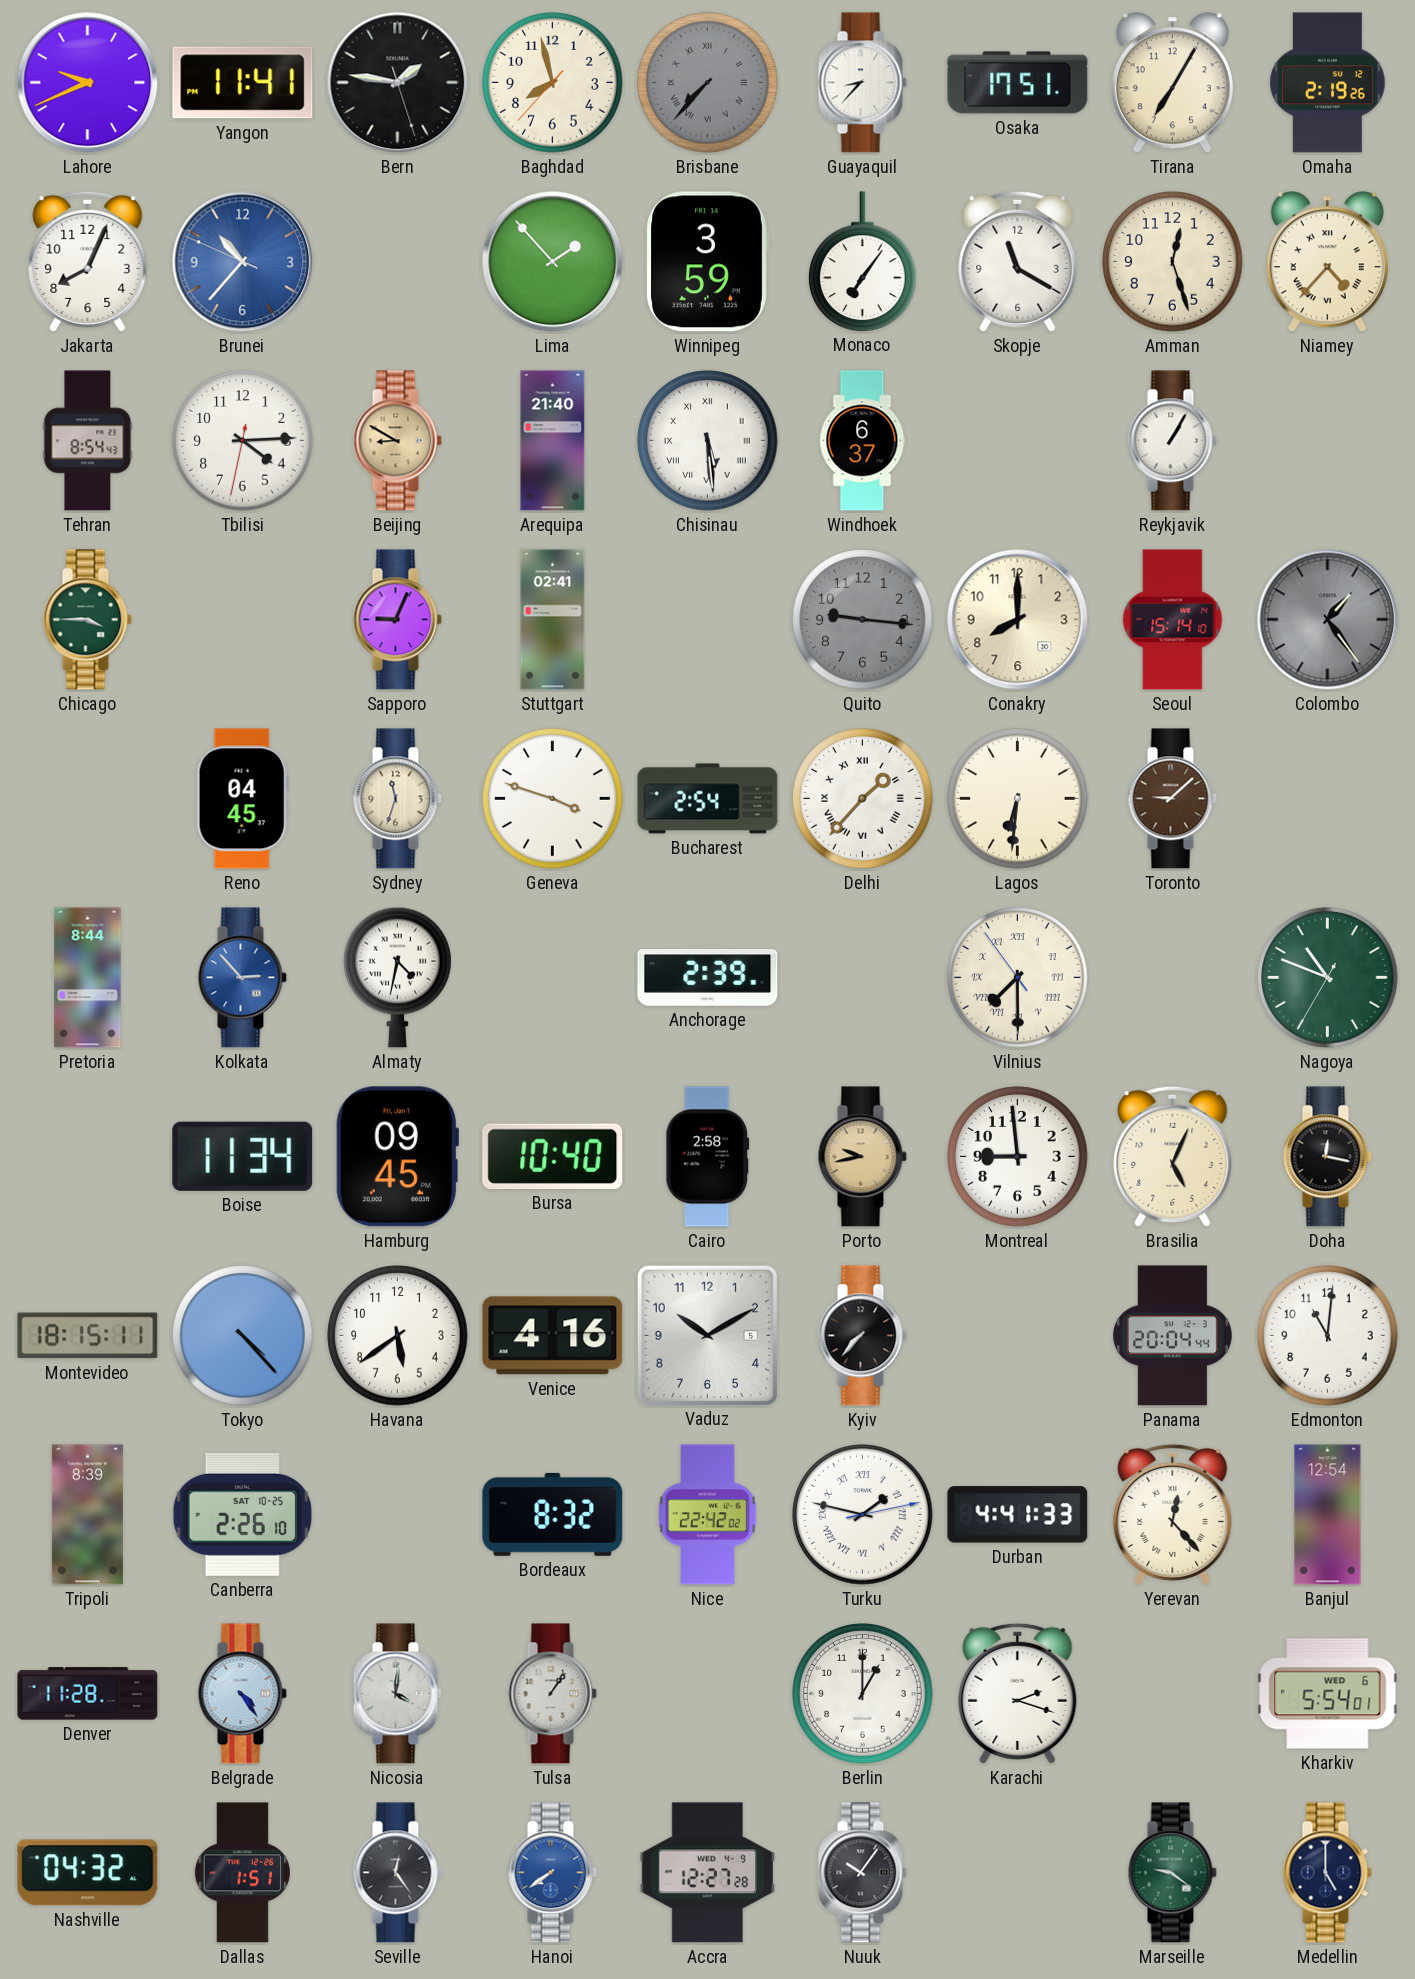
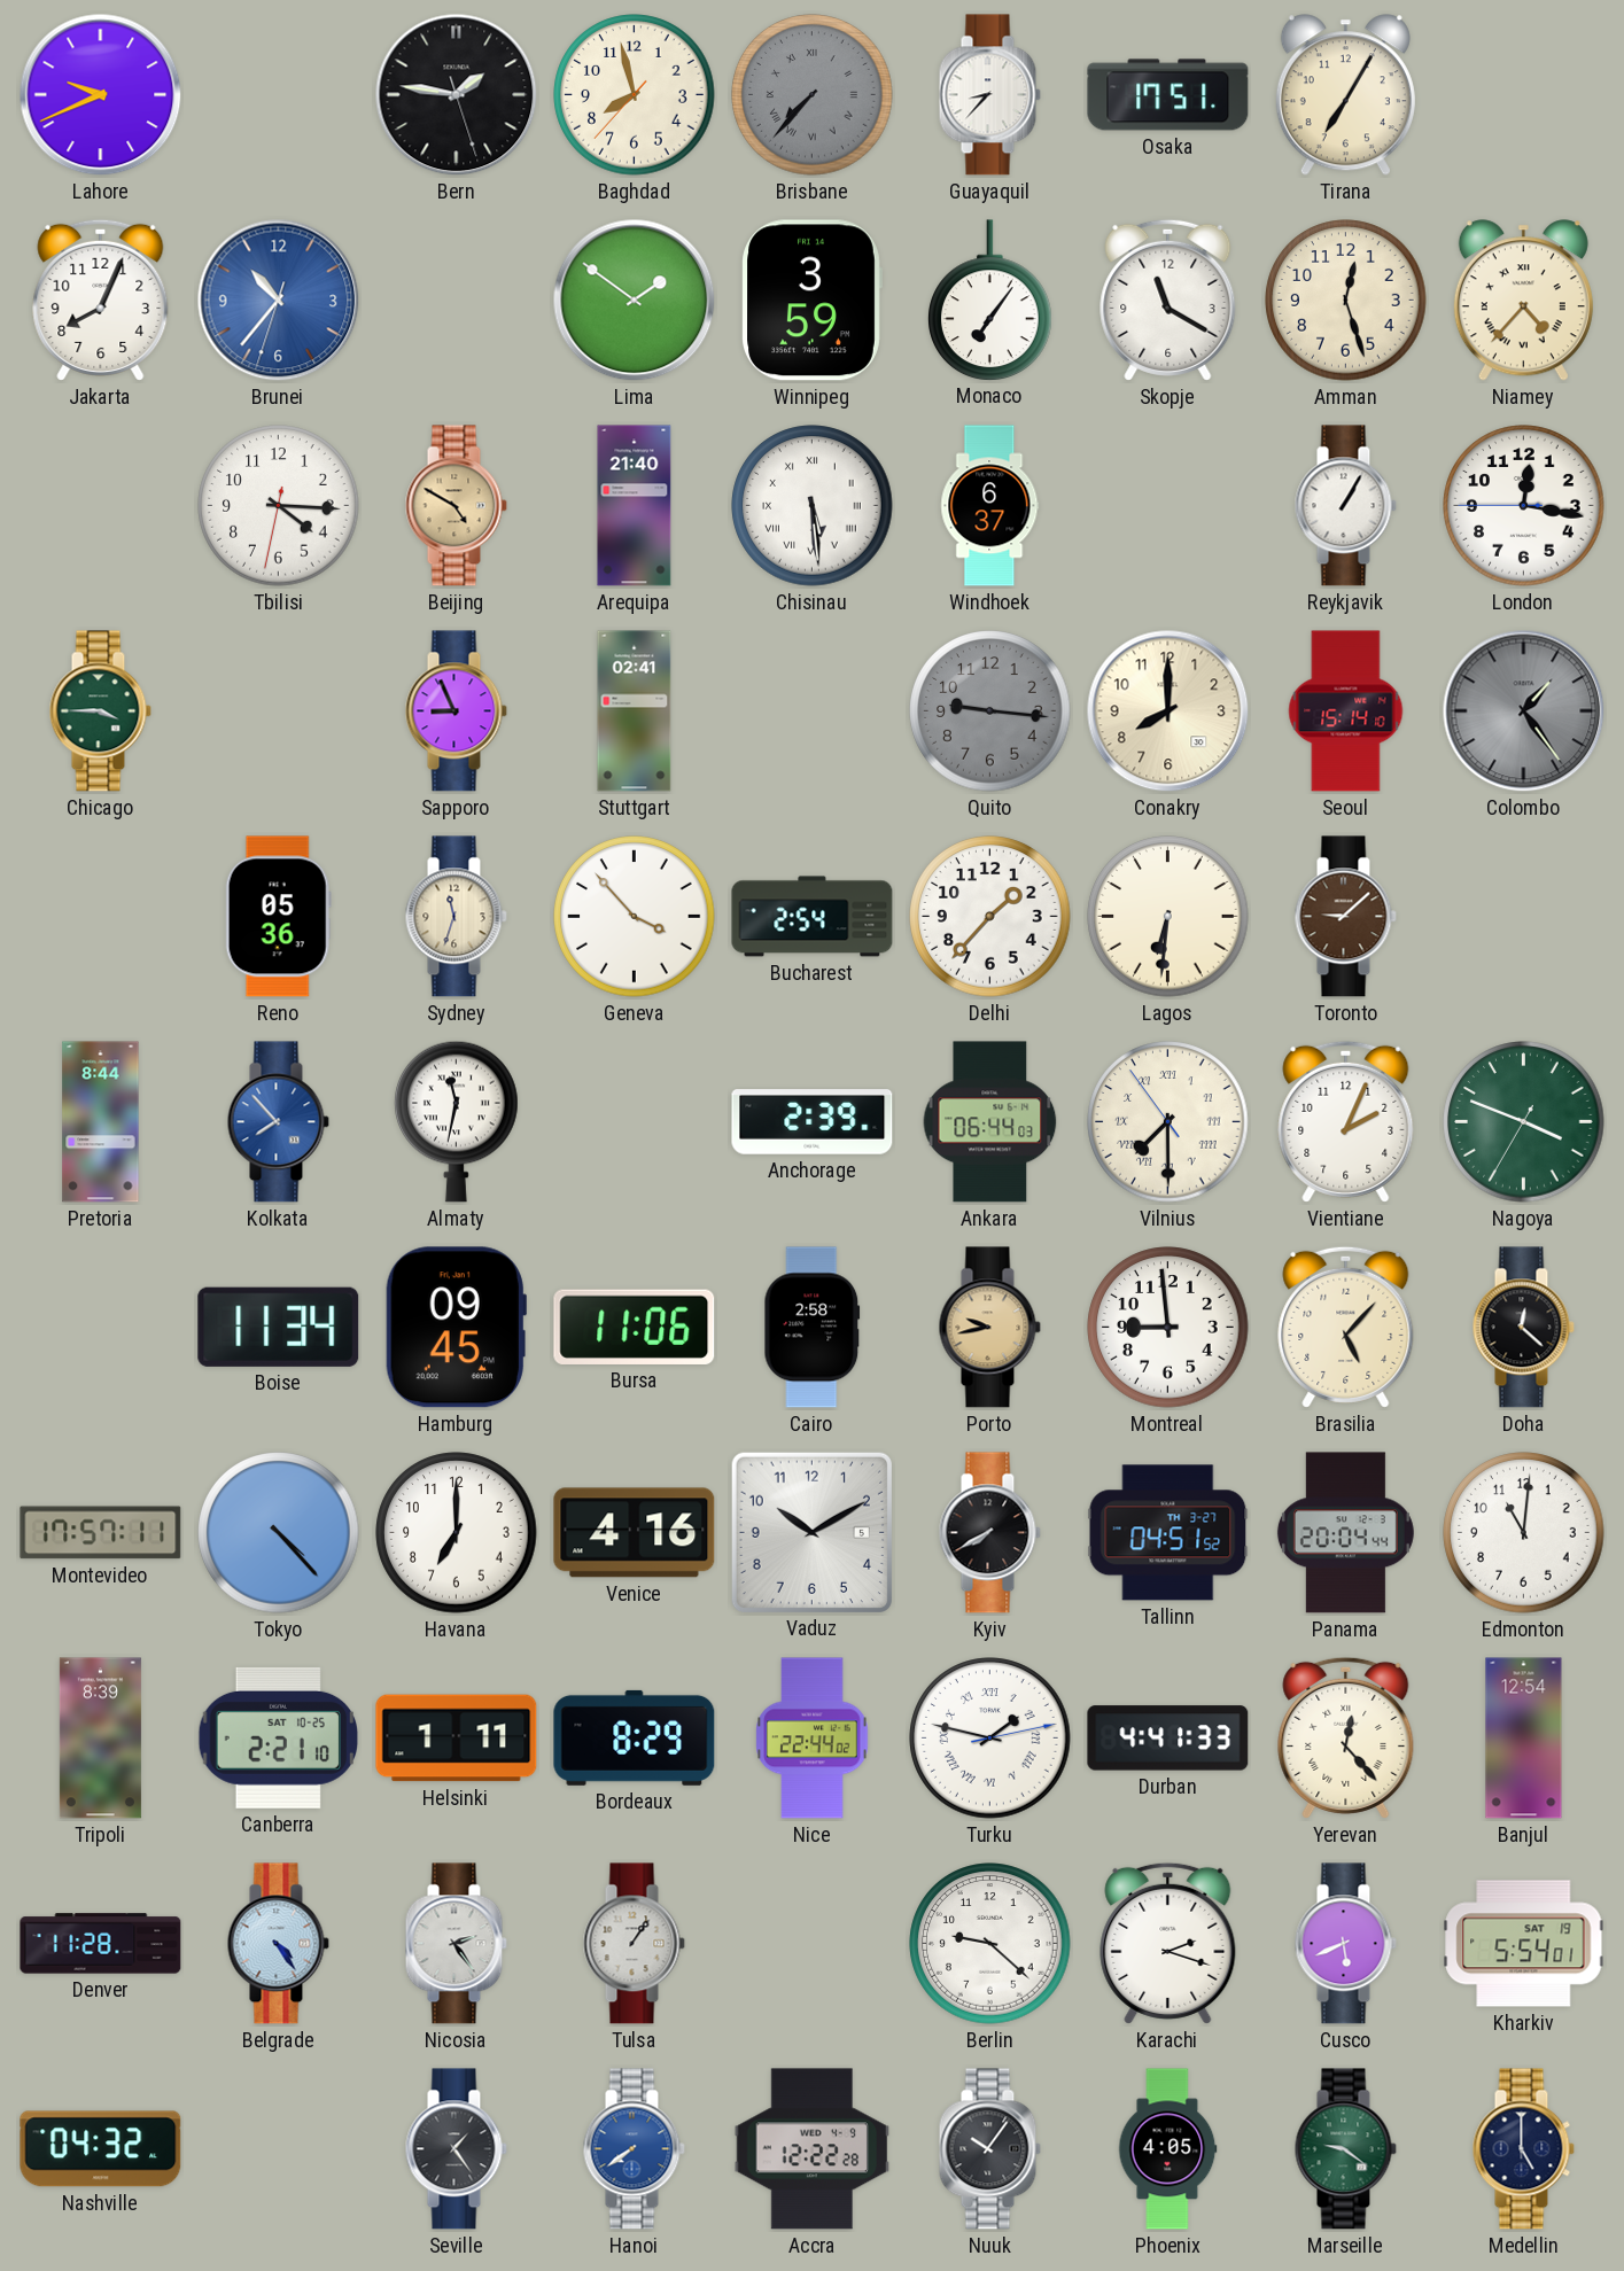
Yangon: 11:41 -> none
Omaha: 2:19 -> none
Brunei: 10:36:49 -> 10:36:33
Lima: 1:53 -> 1:51
Tehran: 8:54 -> none
Tbilisi: 4:14 -> 4:15
Beijing: 8:50 -> 4:50
London: none -> 12:16
Sapporo: 9:04 -> 8:56
Reno: 04:45 -> 05:36
Geneva: 3:48 -> 3:53
Delhi numerals: Roman -> Arabic
Kolkata: 2:53 -> 7:53
Almaty: 4:32 -> 11:32
Ankara: none -> 06:44
Vientiane: none -> 2:04
Nagoya: 10:48 -> 3:48
Bursa: 10:40 -> 11:06
Brasilia: 5:04 -> 5:07
Doha: 12:17 -> 12:22
Montevideo: 18:15 -> 17:57
Havana: 5:39 -> 7:00
Kyiv: 7:37 -> 7:40
Tallinn: none -> 04:51
Canberra: 2:26 -> 2:21
Helsinki: none -> 1:11
Bordeaux: 8:32 -> 8:29
Nice: 22:42 -> 22:44
Nicosia: 4:01 -> 2:24
Berlin: 1:00 -> 9:22
Cusco: none -> 5:41
Kharkiv date: WED 6 -> SAT 19
Dallas: 1:51 -> none
Seville: 12:24 -> 1:24
Accra: 12:27 -> 12:22
Phoenix: none -> 4:05
